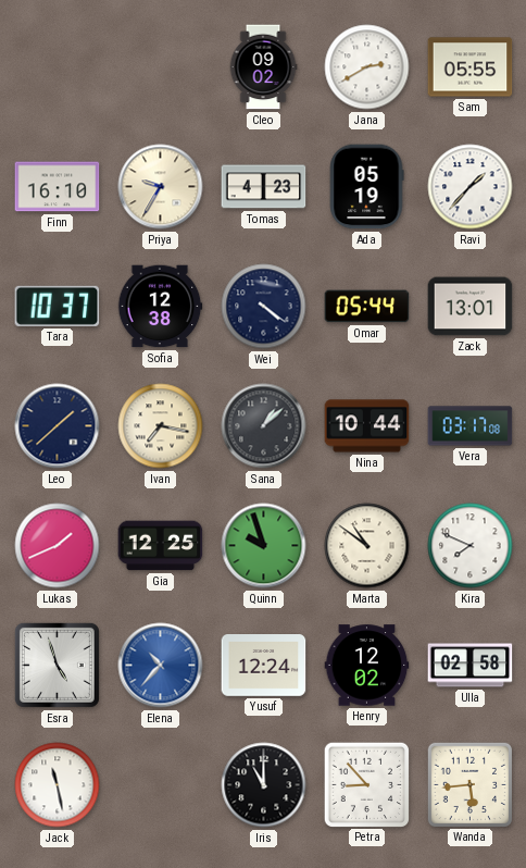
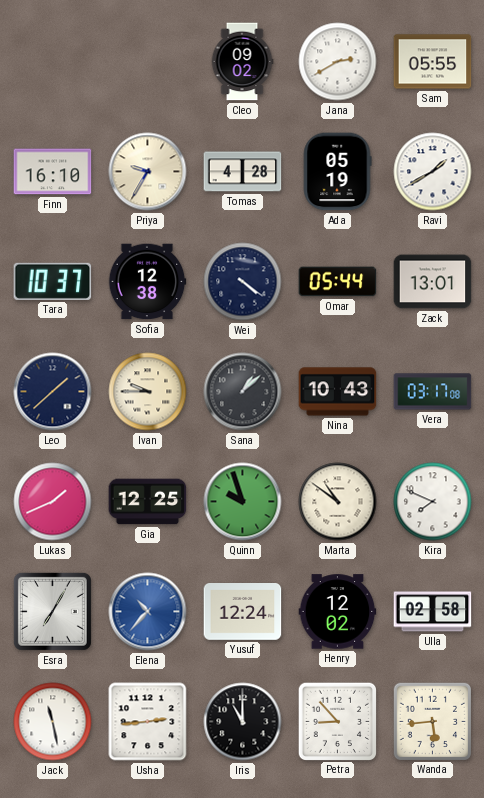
Tomas: 4:23 -> 4:28
Ravi: 1:37 -> 1:40
Ivan: 7:17 -> 9:45
Nina: 10:44 -> 10:43
Esra: 4:57 -> 7:05
Usha: none -> 2:44
